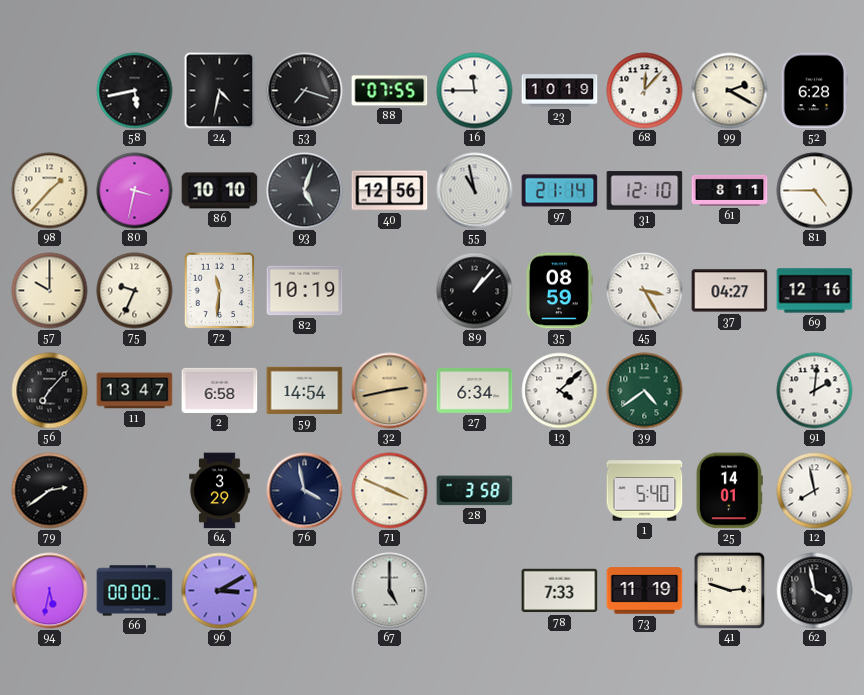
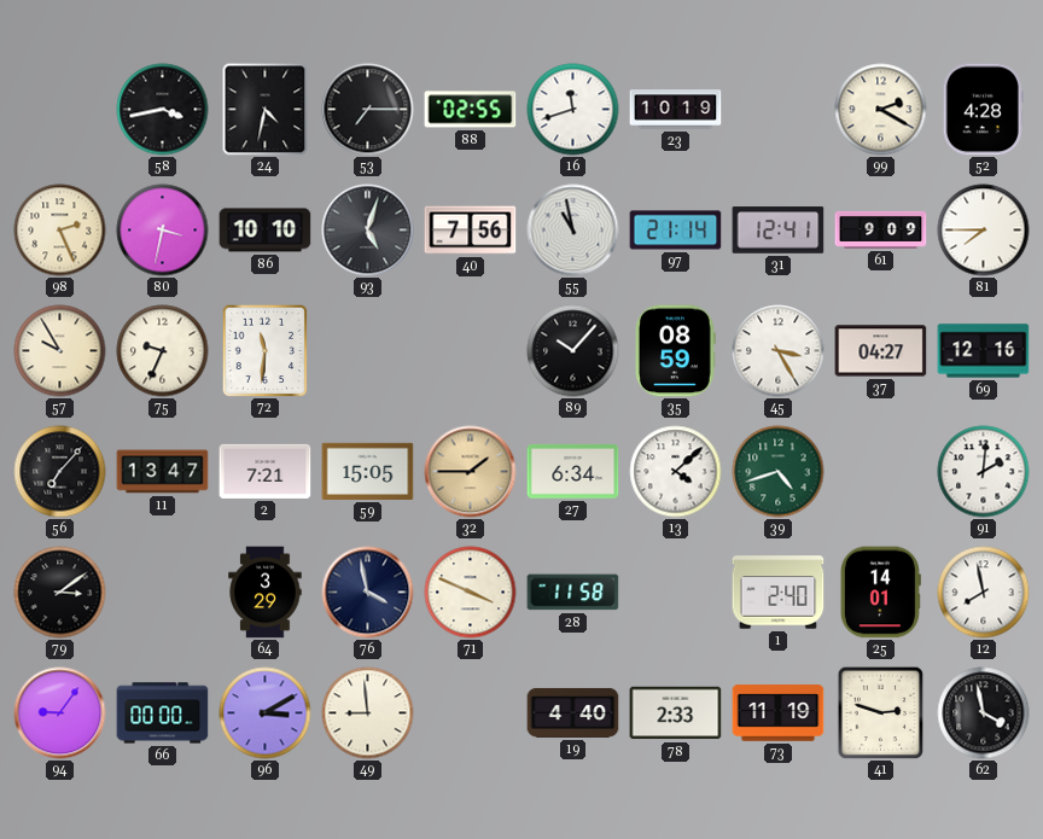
58: 5:43 -> 3:43
53: 7:18 -> 7:15
88: 07:55 -> 02:55
16: 11:45 -> 11:42
68: 12:07 -> none
52: 6:28 -> 4:28
98: 1:37 -> 2:26
40: 12:56 -> 7:56
31: 12:10 -> 12:41
61: 8:11 -> 9:09
81: 4:45 -> 7:45
57: 10:00 -> 9:55
82: 10:19 -> none
89: 1:07 -> 10:07
2: 6:58 -> 7:21
59: 14:54 -> 15:05
32: 2:43 -> 1:45
39: 4:39 -> 4:42
79: 2:39 -> 3:09
28: 3:58 -> 11:58
1: 5:40 -> 2:40
94: 5:32 -> 9:06
49: none -> 8:59
67: 5:00 -> none
19: none -> 4:40
78: 7:33 -> 2:33
